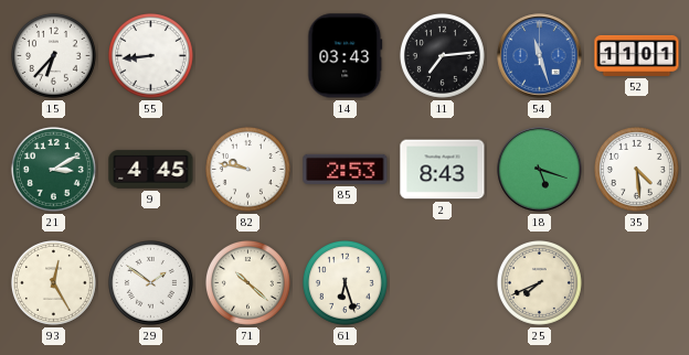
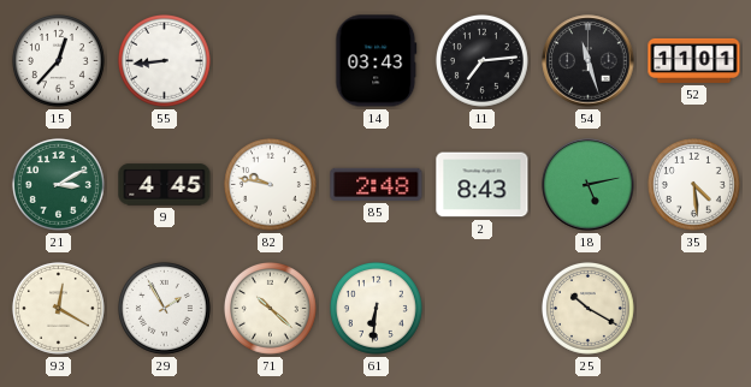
15: 6:37 -> 12:37
54 dial: blue -> black
85: 2:53 -> 2:48
18: 5:18 -> 5:13
93: 12:25 -> 12:20
29: 1:51 -> 1:55
61: 6:27 -> 6:31
25: 7:41 -> 10:20
